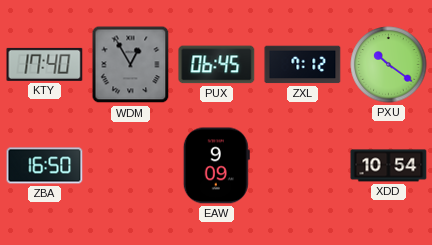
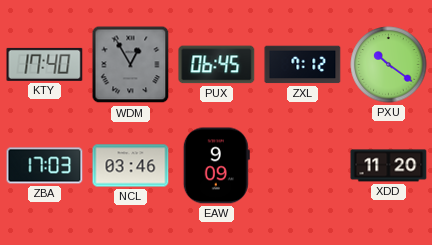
ZBA: 16:50 -> 17:03
NCL: none -> 03:46
XDD: 10:54 -> 11:20
